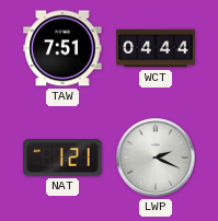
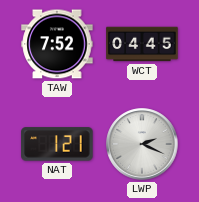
TAW: 7:51 -> 7:52
WCT: 04:44 -> 04:45
